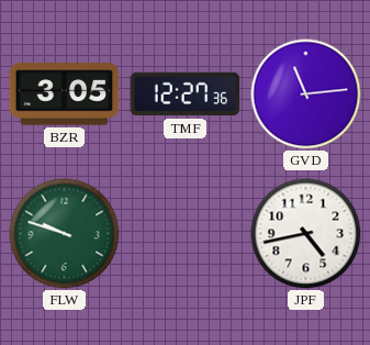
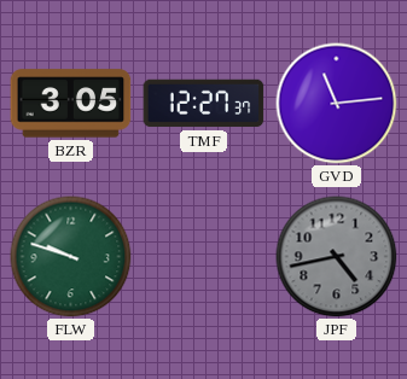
TMF: 12:27:36 -> 12:27:37
JPF dial: white -> grey
